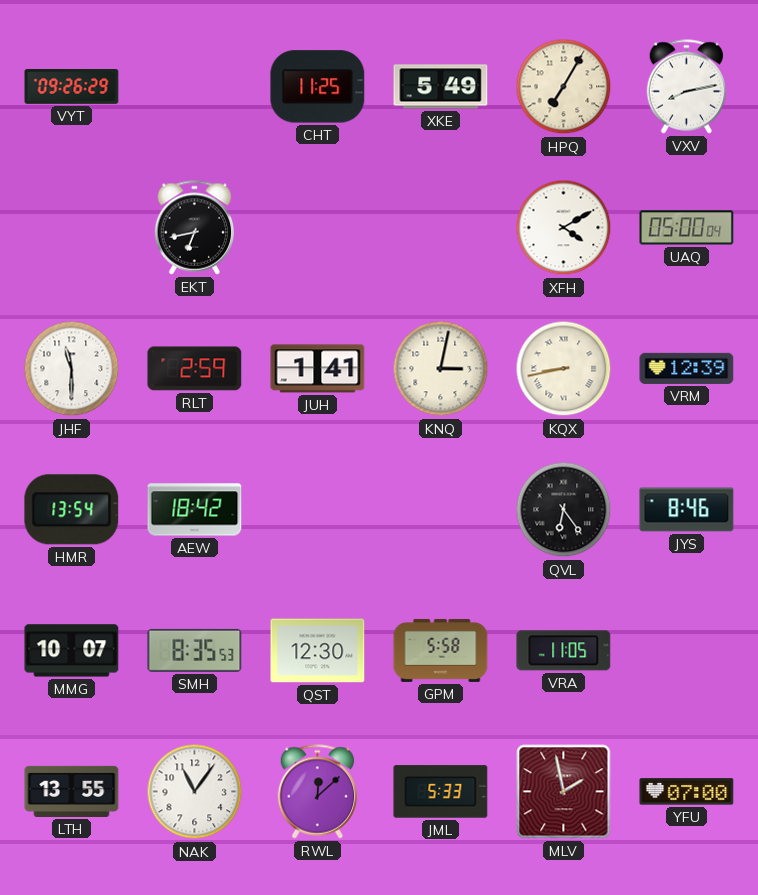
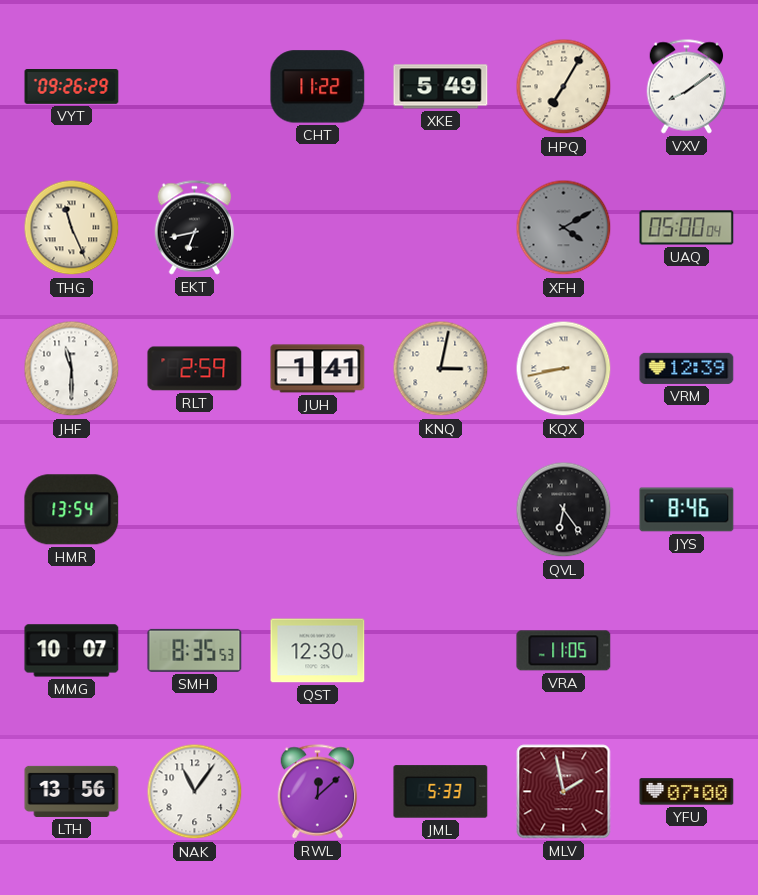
CHT: 11:25 -> 11:22
VXV: 8:13 -> 8:09
THG: none -> 11:26
XFH dial: white -> grey
AEW: 18:42 -> none
GPM: 5:58 -> none
LTH: 13:55 -> 13:56
